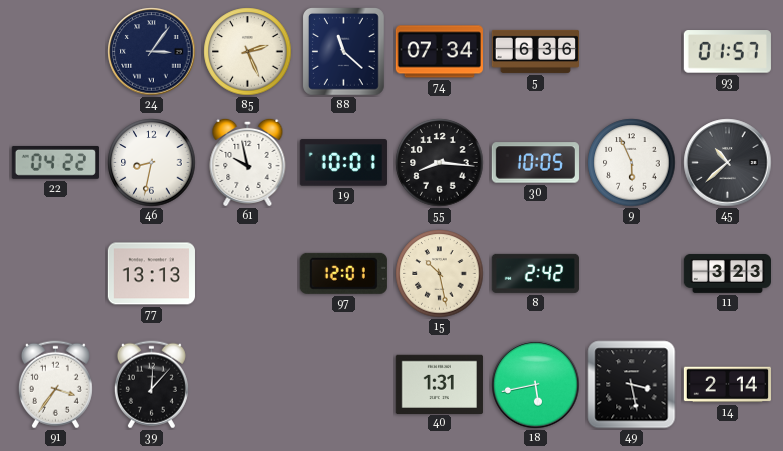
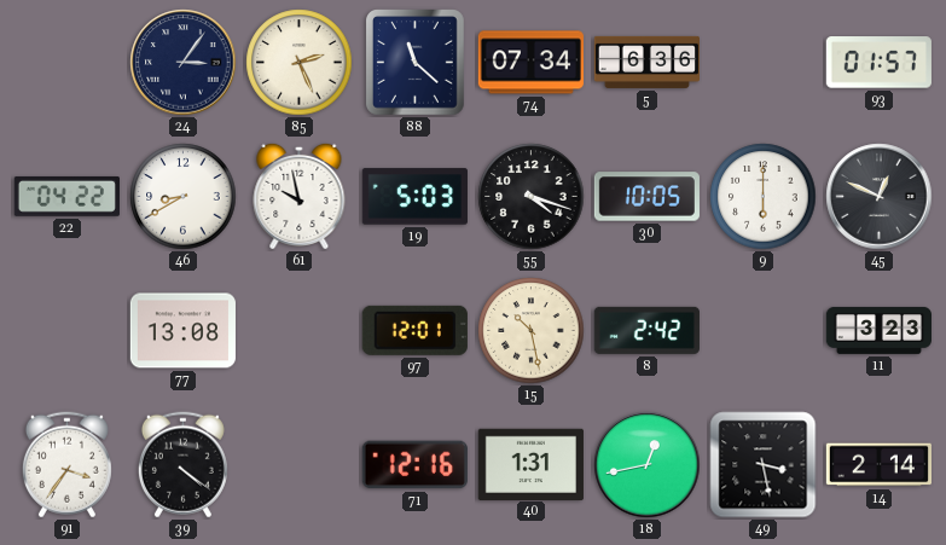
46: 8:32 -> 8:40
19: 10:01 -> 5:03
55: 8:16 -> 4:18
9: 5:56 -> 6:00
45: 10:38 -> 12:49
77: 13:13 -> 13:08
39: 12:07 -> 4:21
71: none -> 12:16
18: 5:43 -> 12:43
